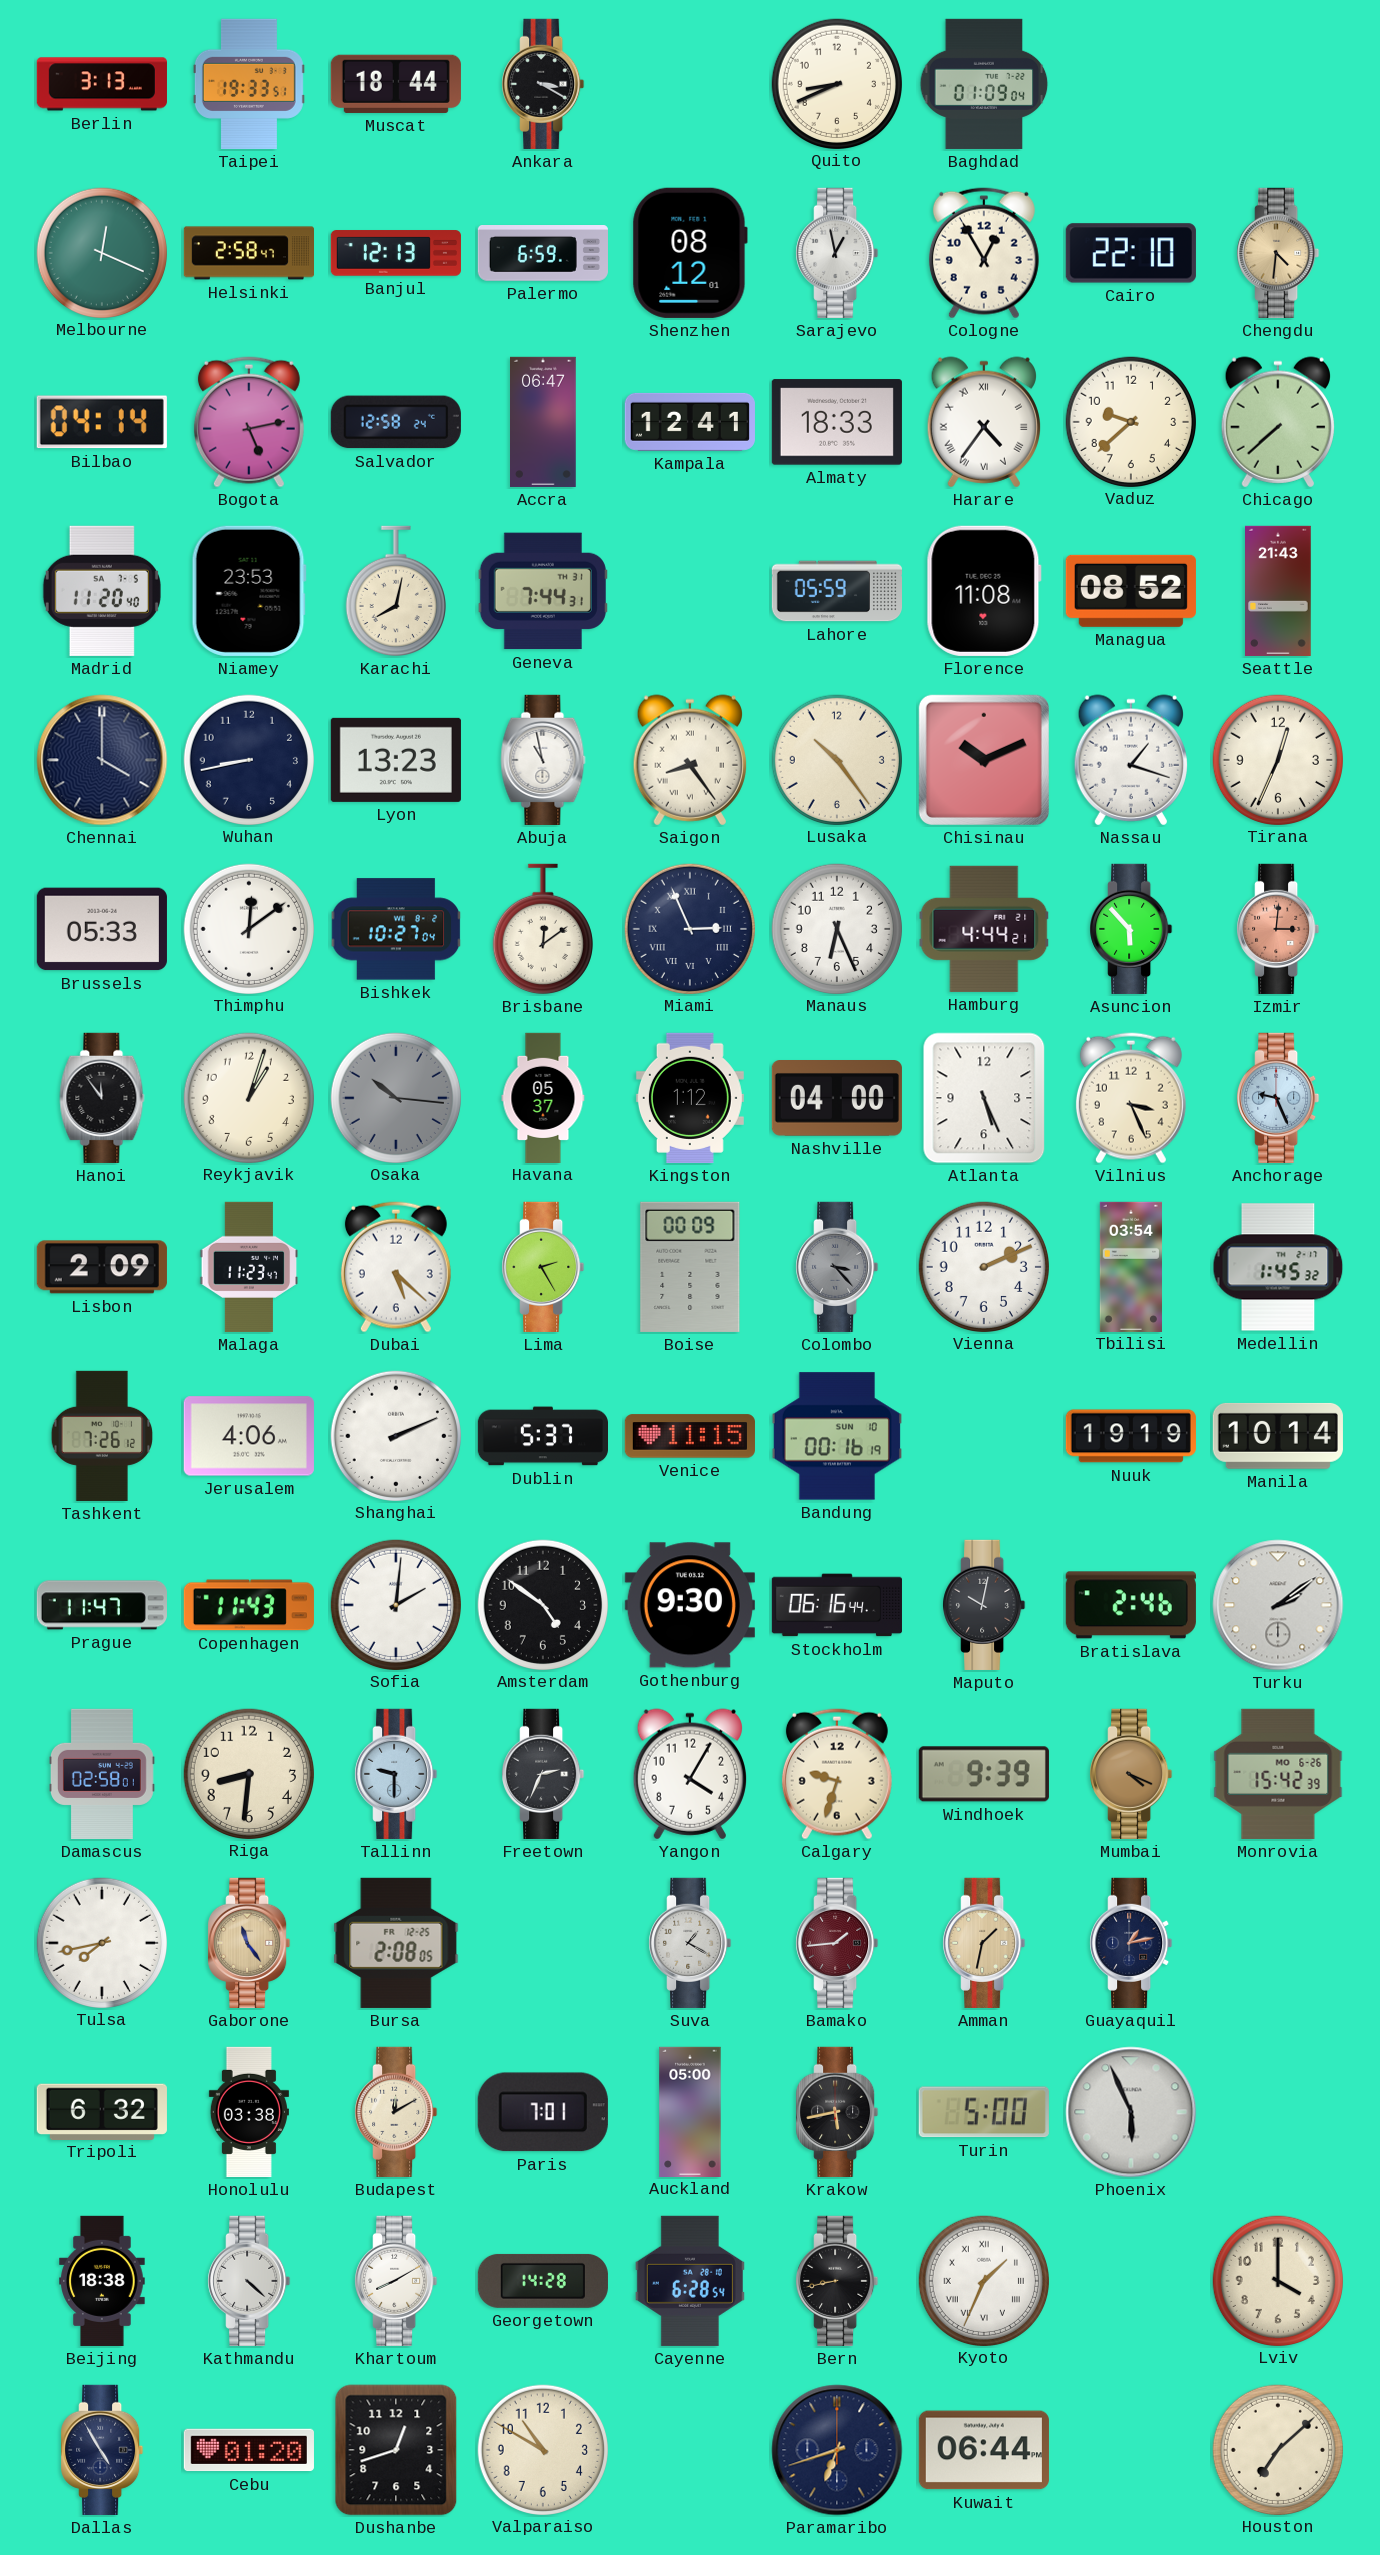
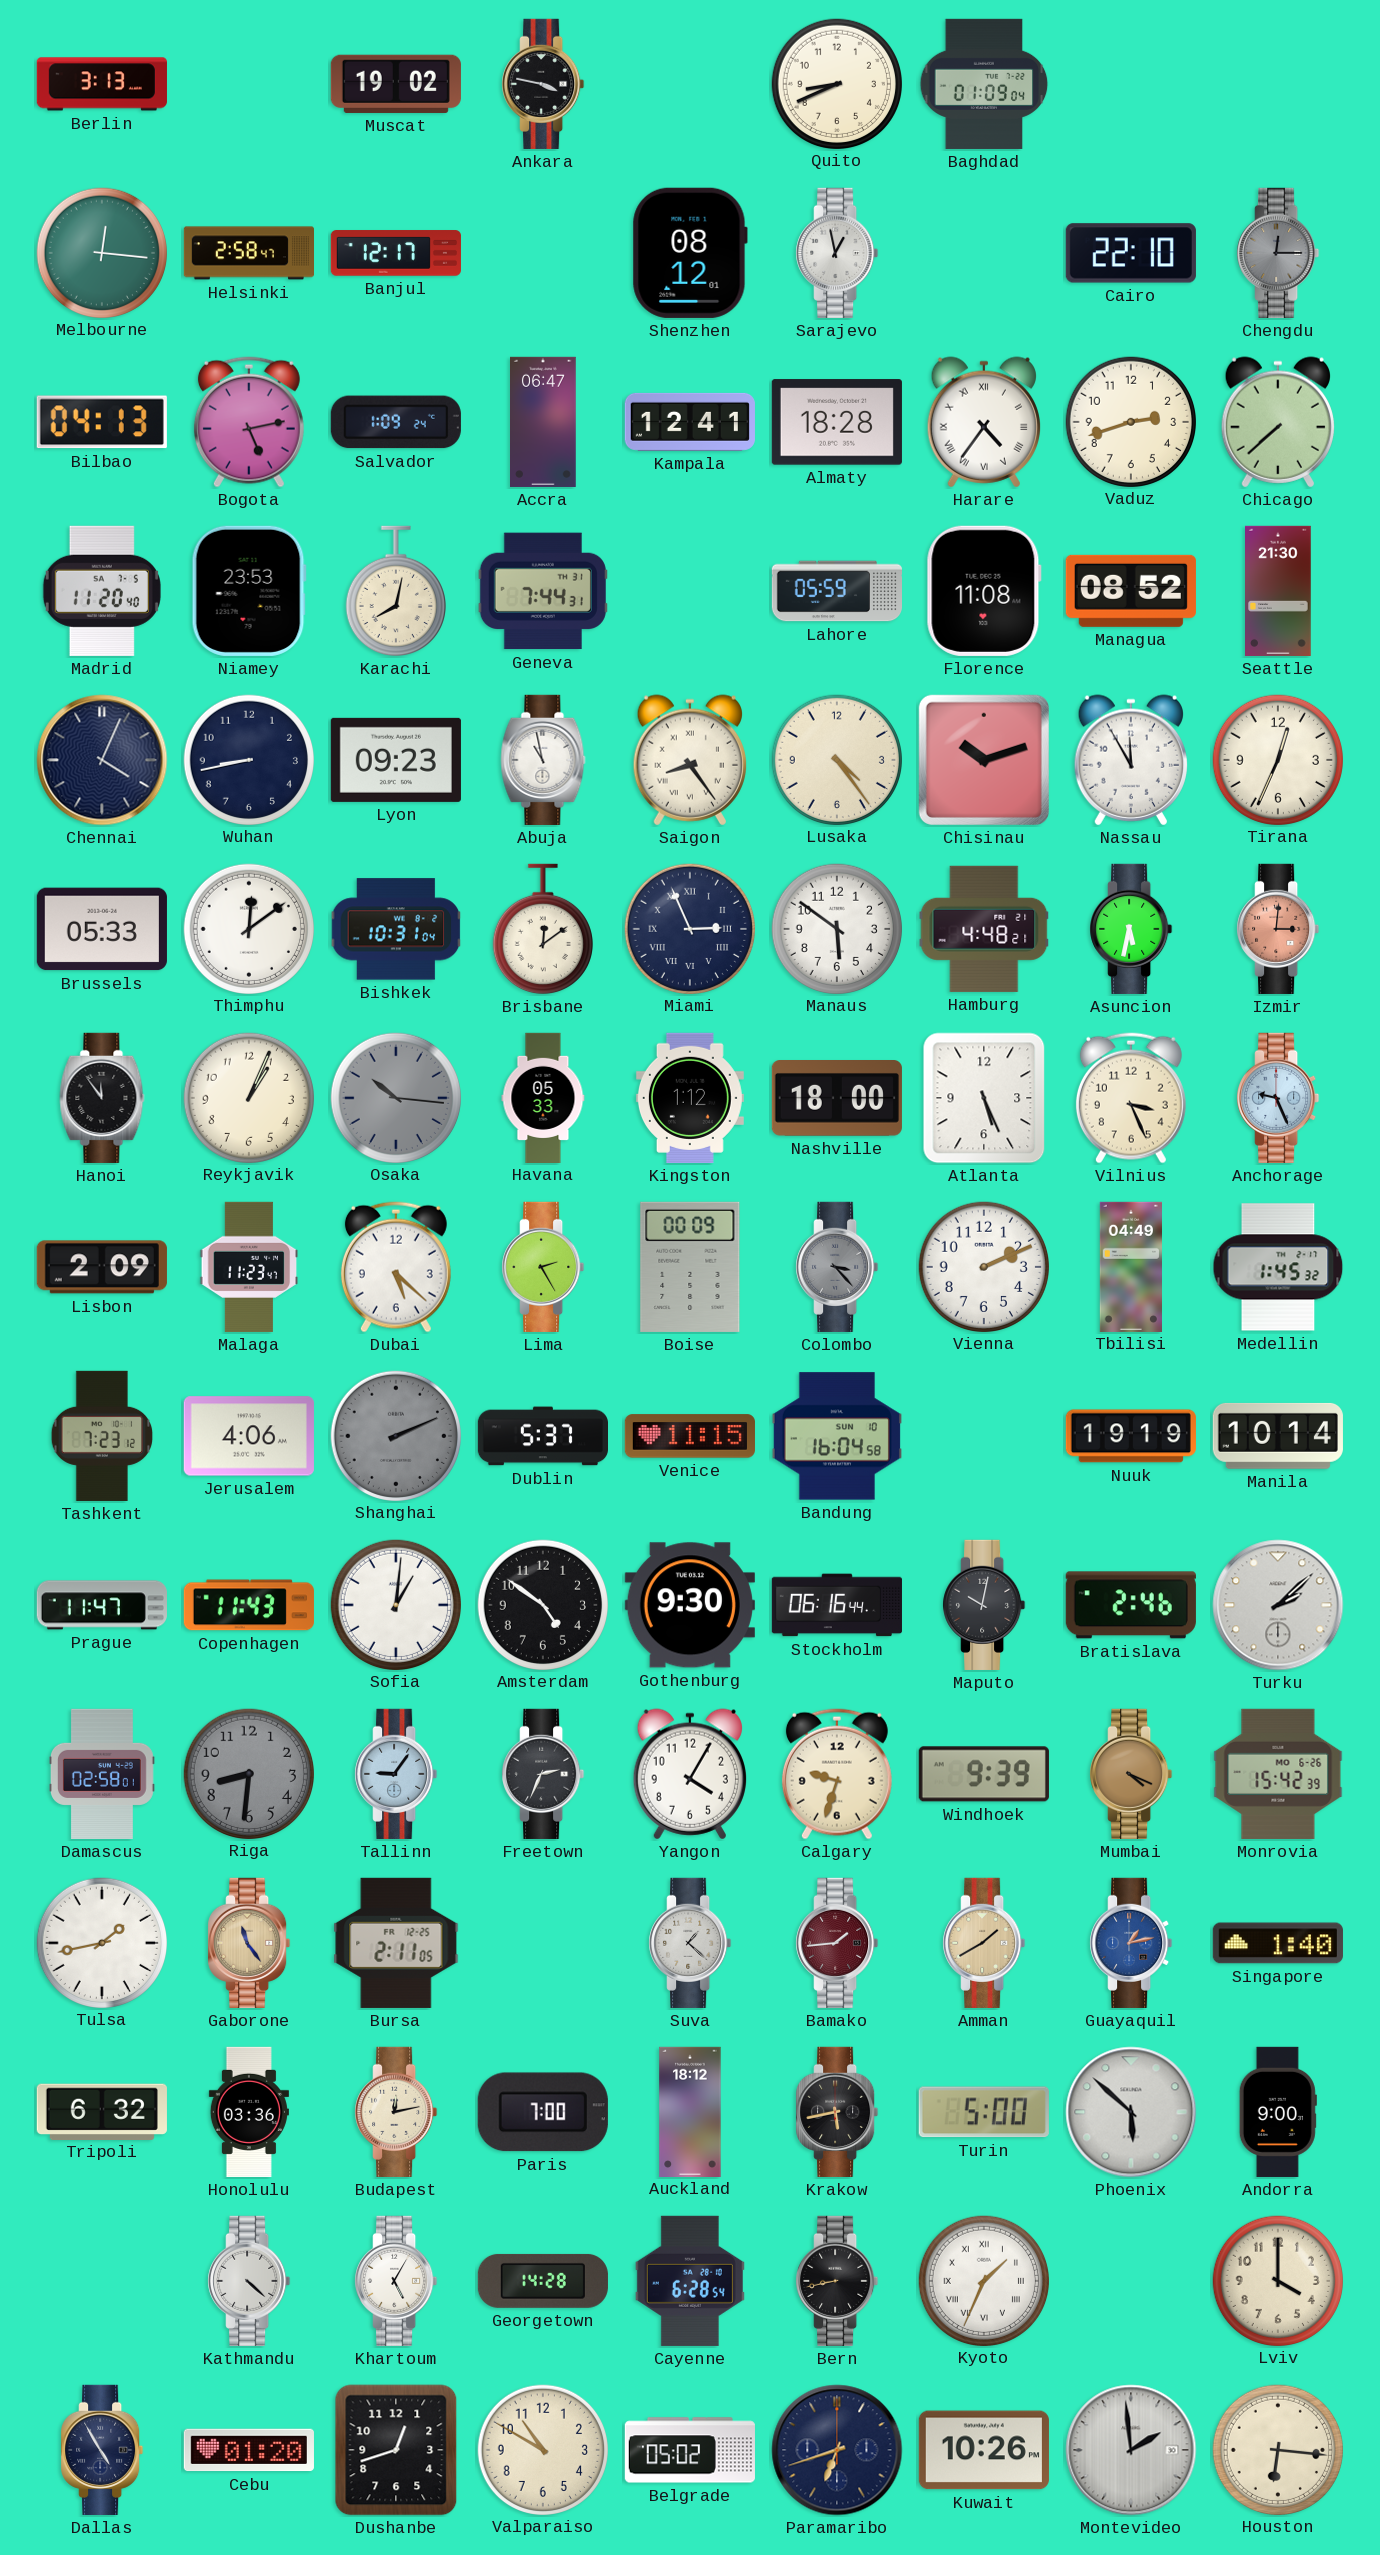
Taipei: 19:33 -> none
Muscat: 18:44 -> 19:02
Ankara: 3:20 -> 3:47
Melbourne: 12:19 -> 12:16
Banjul: 12:13 -> 12:17
Palermo: 6:59 -> none
Cologne: 12:55 -> none
Chengdu: 4:31 -> 12:15
Chengdu dial: champagne -> grey
Bilbao: 04:14 -> 04:13
Salvador: 12:58 -> 1:09
Almaty: 18:33 -> 18:28
Vaduz: 9:38 -> 2:42
Seattle: 21:43 -> 21:30
Chennai: 4:00 -> 4:04
Lyon: 13:23 -> 09:23
Lusaka: 10:24 -> 4:24
Chisinau: 10:11 -> 10:12
Nassau: 1:18 -> 11:55
Bishkek: 10:27 -> 10:31
Manaus: 6:26 -> 5:51
Hamburg: 4:44 -> 4:48
Asuncion: 5:53 -> 5:32
Reykjavik: 1:03 -> 1:04
Havana: 05:37 -> 05:33
Nashville: 04:00 -> 18:00
Tbilisi: 03:54 -> 04:49
Tashkent: 7:26 -> 7:23
Shanghai dial: white -> grey
Bandung: 00:16 -> 16:04
Sofia: 2:01 -> 1:01
Turku: 2:09 -> 2:08
Riga dial: cream -> grey
Tallinn: 9:30 -> 9:06
Tulsa: 7:43 -> 1:43
Bursa: 2:08 -> 2:11
Suva: 1:20 -> 1:22
Amman: 1:32 -> 1:40
Guayaquil dial: navy -> blue
Singapore: none -> 1:40
Honolulu: 03:38 -> 03:36
Budapest: 12:10 -> 12:13
Paris: 7:01 -> 7:00
Auckland: 05:00 -> 18:12
Phoenix: 5:56 -> 5:52
Andorra: none -> 9:00
Beijing: 18:38 -> none
Khartoum: 8:10 -> 5:05
Belgrade: none -> 05:02
Kuwait: 06:44 -> 10:26
Montevideo: none -> 1:59
Houston: 7:08 -> 6:16
